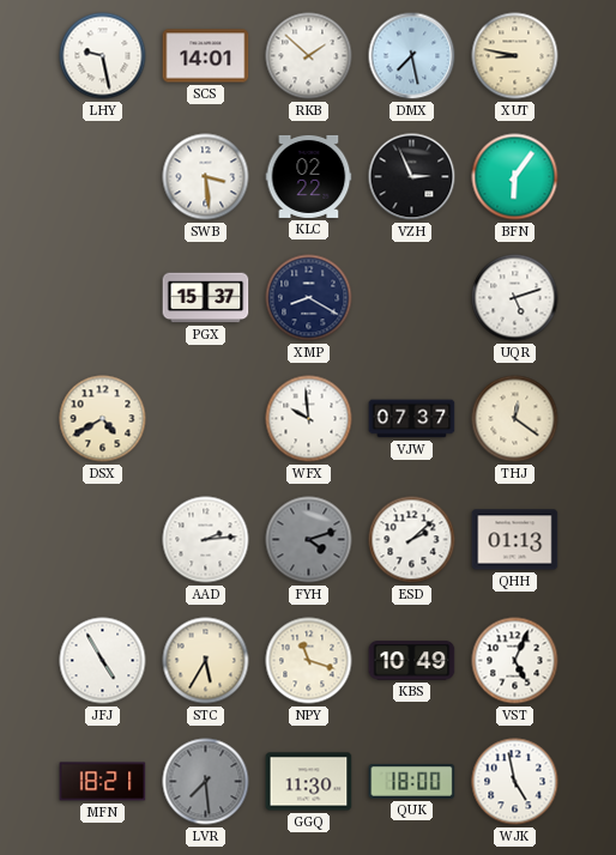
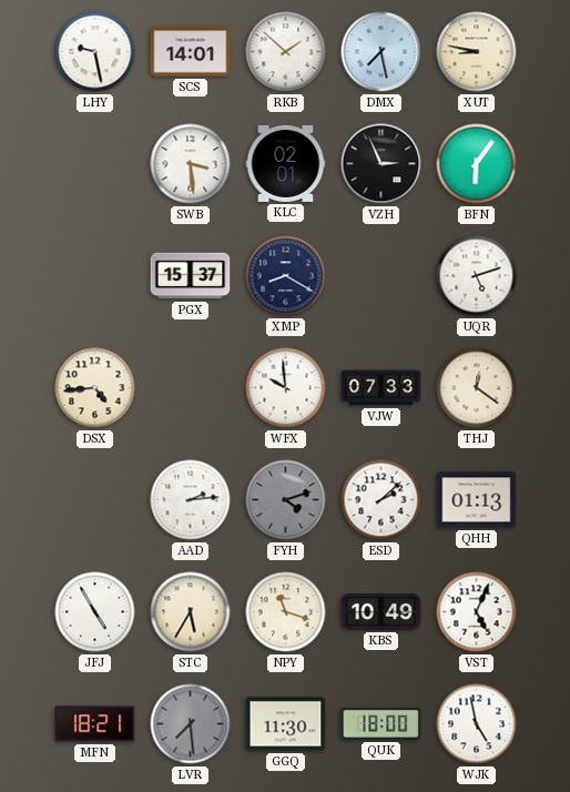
KLC: 02:22 -> 02:01
DSX: 4:40 -> 4:44
VJW: 07:37 -> 07:33
